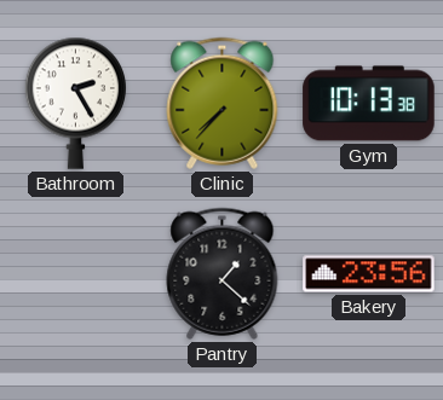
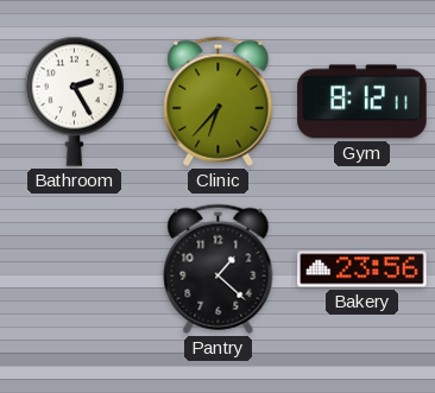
Clinic: 7:37 -> 6:37
Gym: 10:13 -> 8:12
